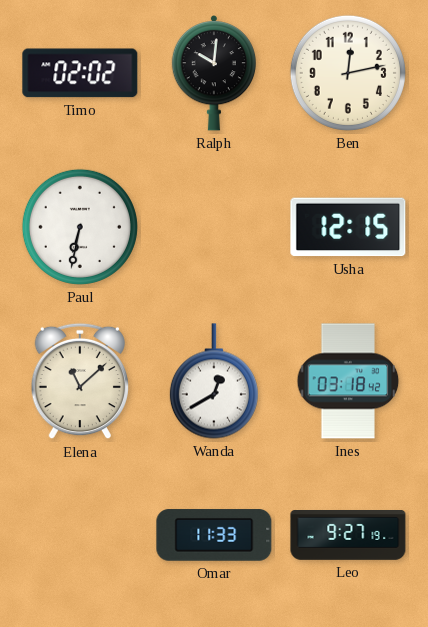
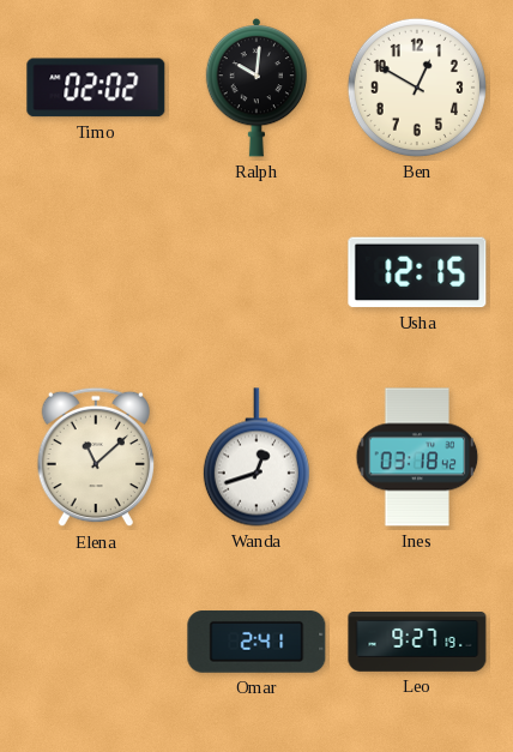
Ben: 12:13 -> 12:50
Paul: 6:32 -> none
Wanda: 12:40 -> 12:42
Omar: 11:33 -> 2:41
